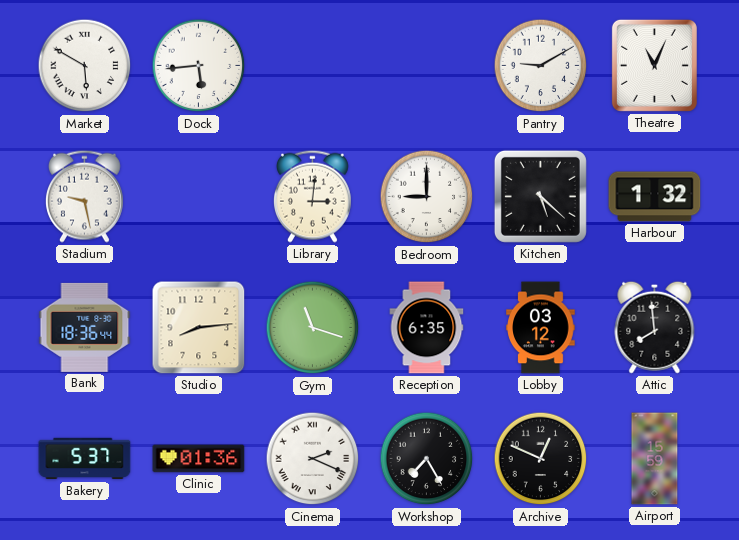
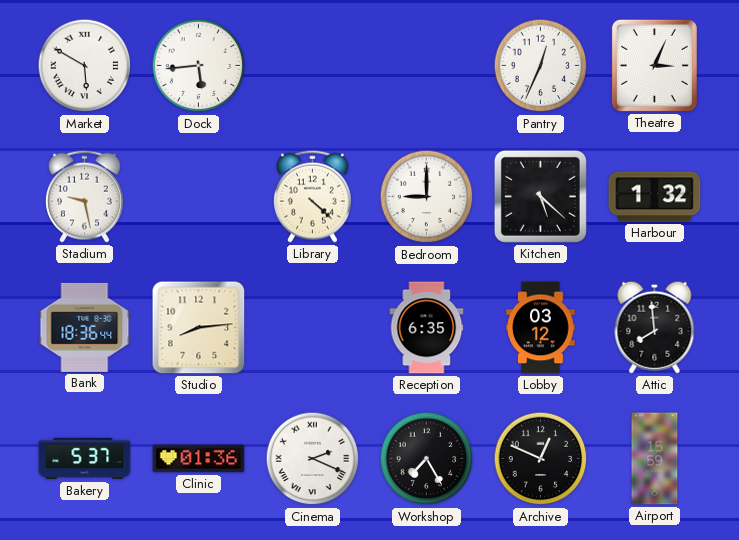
Pantry: 9:10 -> 12:34
Theatre: 11:04 -> 3:04
Library: 3:01 -> 4:22
Gym: 11:18 -> none
